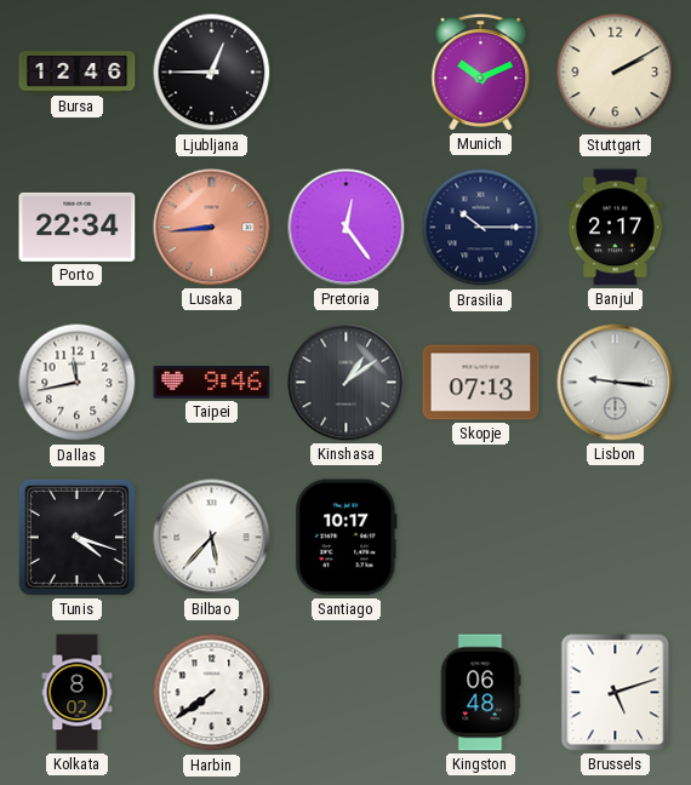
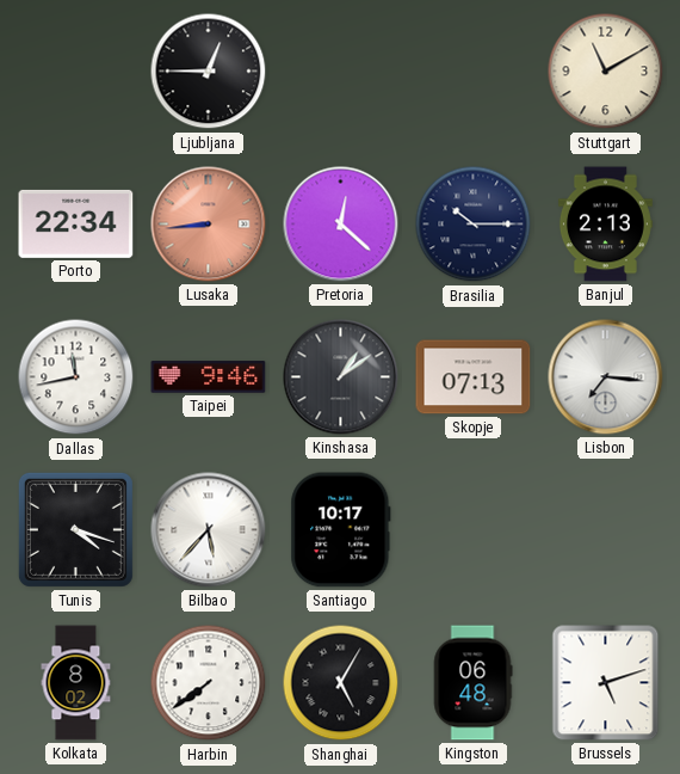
Bursa: 12:46 -> none
Munich: 10:11 -> none
Stuttgart: 2:10 -> 11:10
Pretoria: 12:24 -> 12:22
Banjul: 2:17 -> 2:13
Lisbon: 9:16 -> 7:16
Shanghai: none -> 5:05
